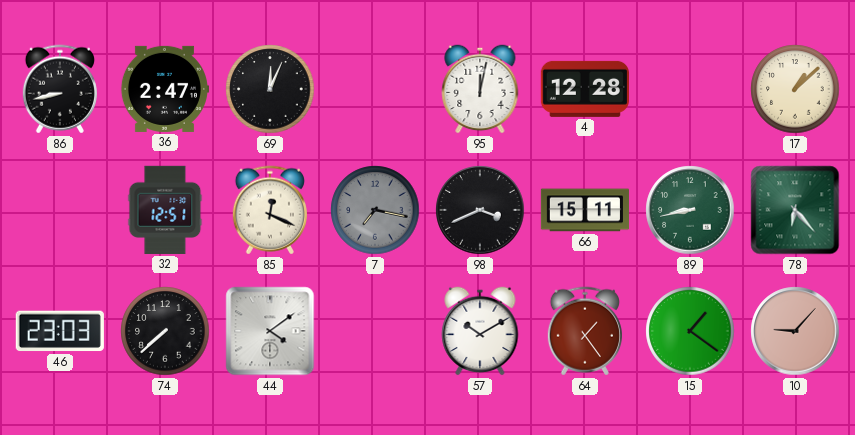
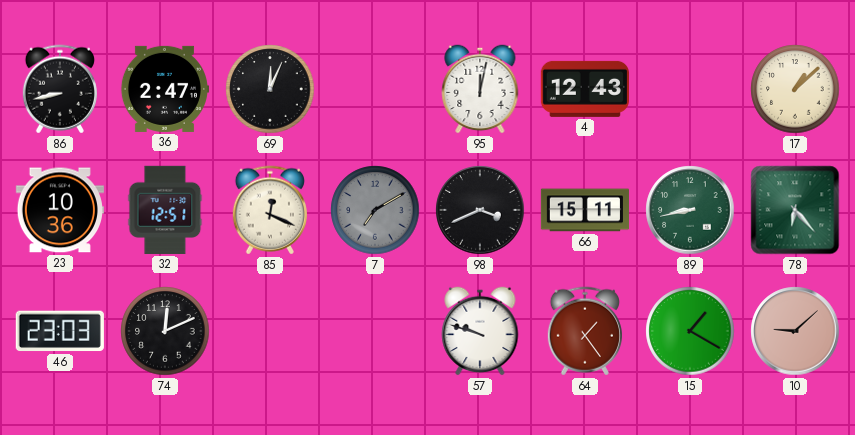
4: 12:28 -> 12:43
23: none -> 10:36
7: 7:17 -> 7:10
74: 7:38 -> 12:11
44: 4:09 -> none
57: 10:10 -> 9:48
15: 1:21 -> 1:20
10: 9:07 -> 9:08
